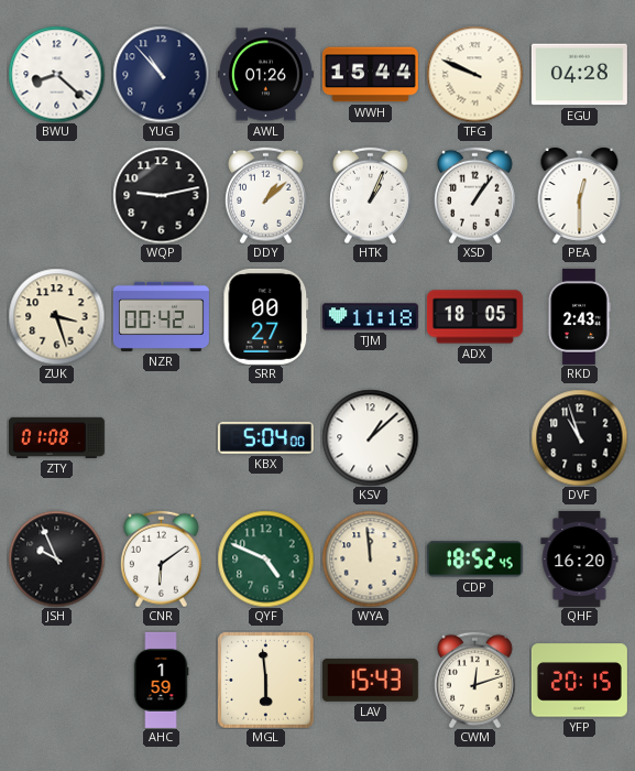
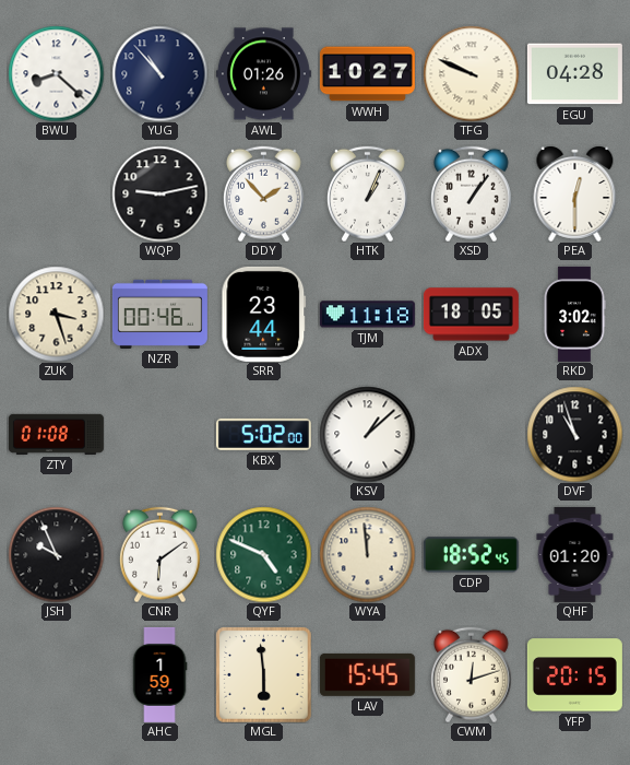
WWH: 15:44 -> 10:27
DDY: 1:08 -> 1:53
NZR: 00:42 -> 00:46
SRR: 00:27 -> 23:44
RKD: 2:43 -> 3:02
KBX: 5:04 -> 5:02
QHF: 16:20 -> 01:20
LAV: 15:43 -> 15:45
